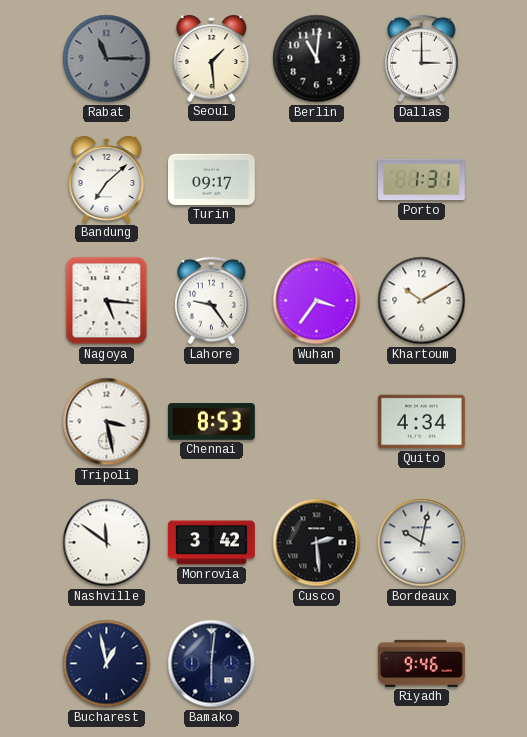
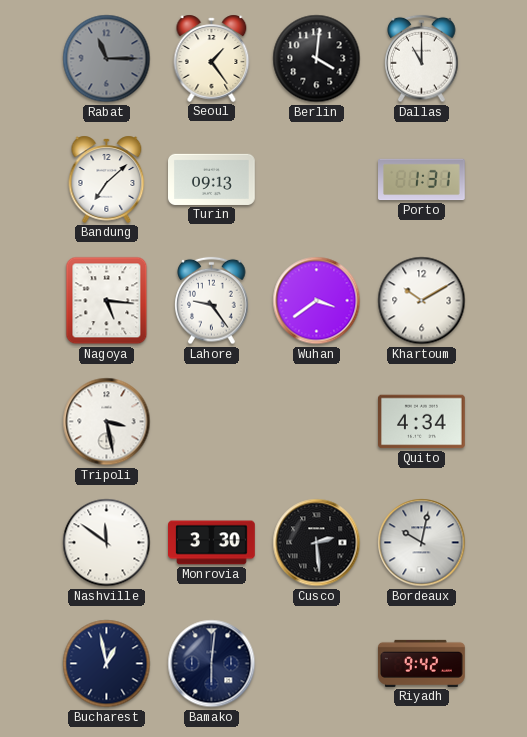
Seoul: 1:29 -> 1:24
Berlin: 11:01 -> 4:01
Dallas: 3:00 -> 11:00
Turin: 09:17 -> 09:13
Wuhan: 3:36 -> 3:39
Chennai: 8:53 -> none
Monrovia: 3:42 -> 3:30
Riyadh: 9:46 -> 9:42
